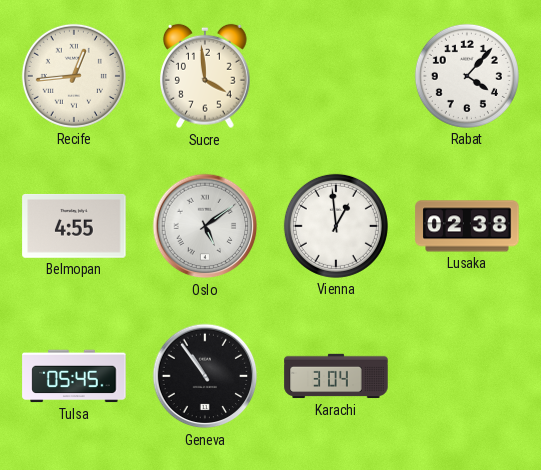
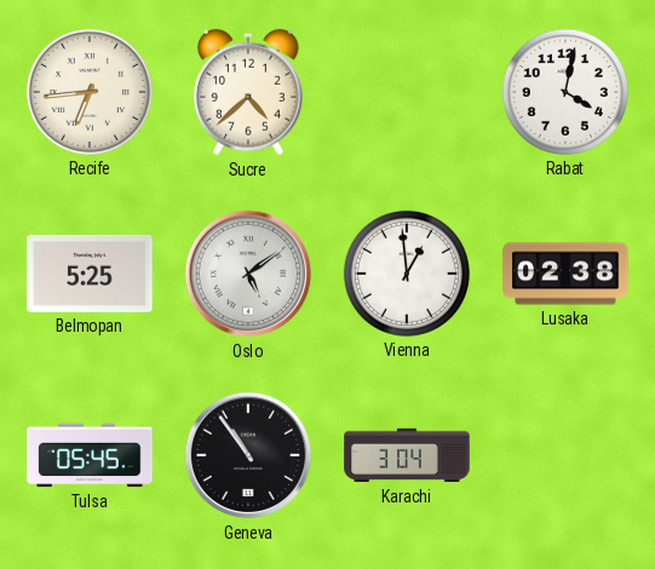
Recife: 12:44 -> 6:44
Sucre: 3:59 -> 4:38
Rabat: 4:07 -> 4:02
Belmopan: 4:55 -> 5:25
